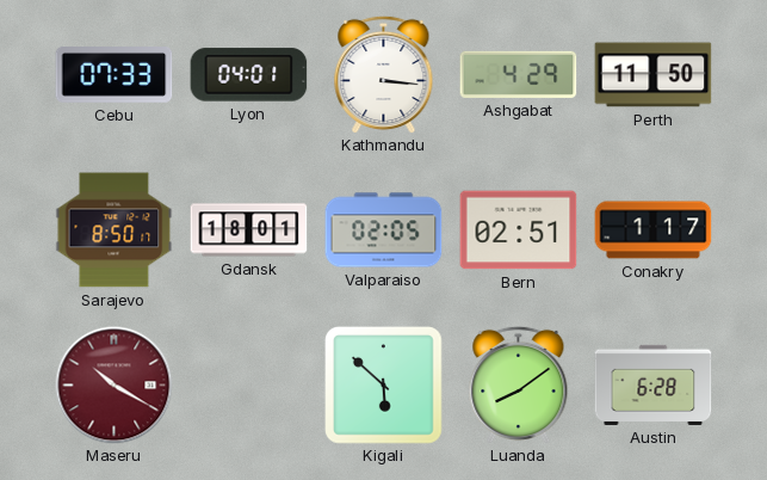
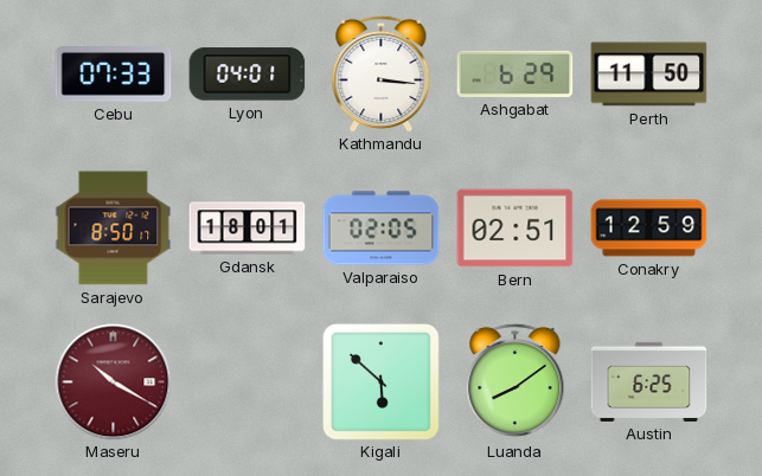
Ashgabat: 4:29 -> 6:29
Conakry: 1:17 -> 12:59
Austin: 6:28 -> 6:25
